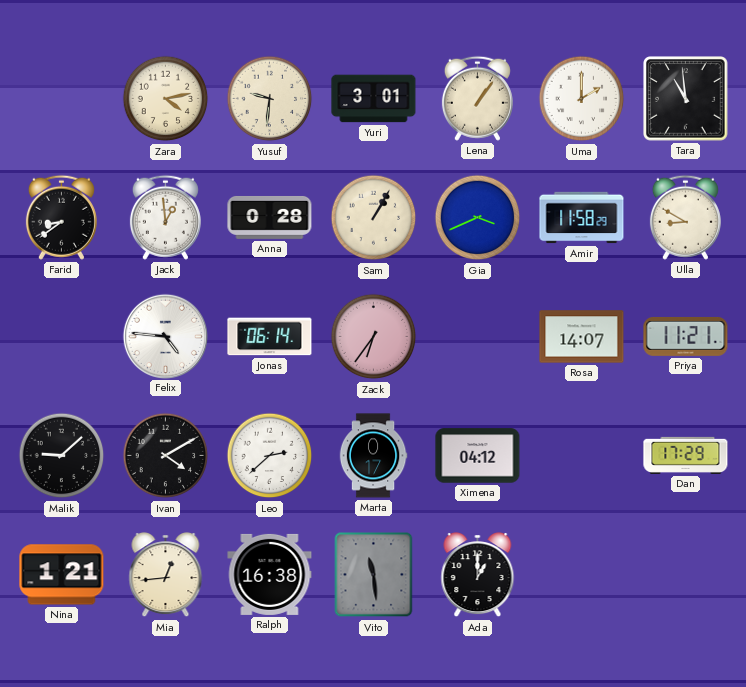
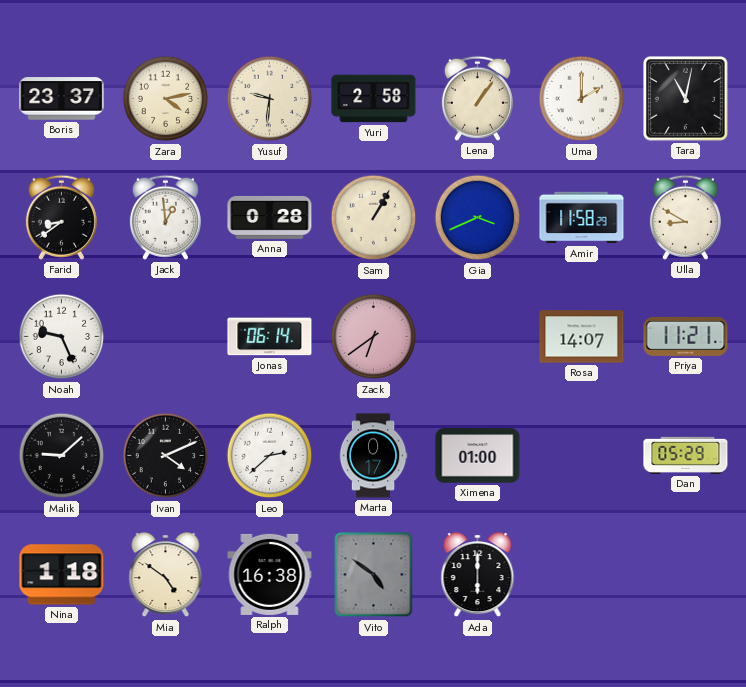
Boris: none -> 23:37
Yuri: 3:01 -> 2:58
Tara: 10:59 -> 11:02
Noah: none -> 9:26
Felix: 4:46 -> none
Zack: 6:36 -> 6:39
Ivan: 4:10 -> 4:11
Ximena: 04:12 -> 01:00
Dan: 17:29 -> 05:29
Nina: 1:21 -> 1:18
Mia: 12:44 -> 4:51
Vito: 11:29 -> 4:51
Ada: 1:00 -> 6:00
